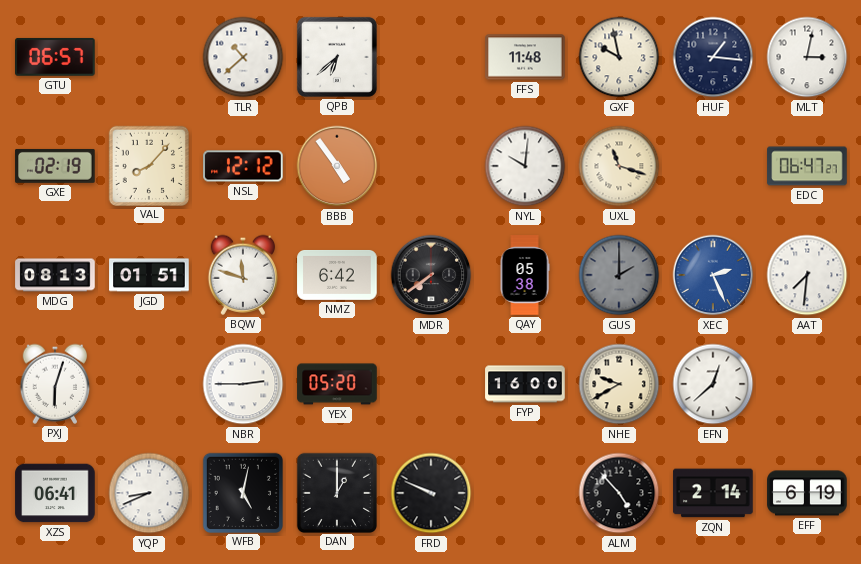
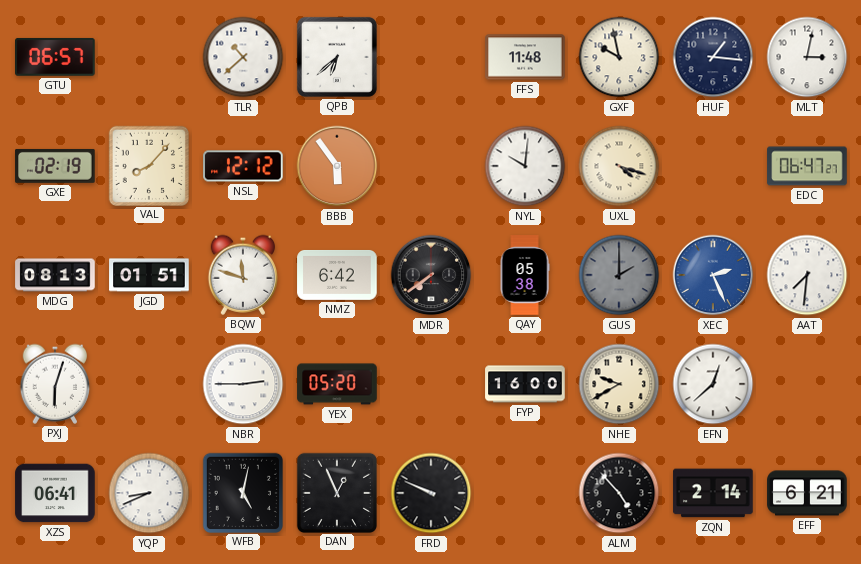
BBB: 4:54 -> 5:54
UXL: 11:18 -> 4:18
DAN: 1:00 -> 12:56
EFF: 6:19 -> 6:21
